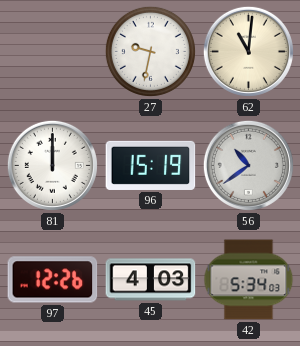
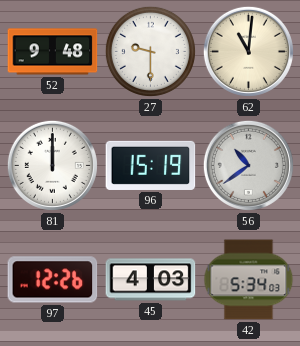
52: none -> 9:48
27: 9:32 -> 9:30
